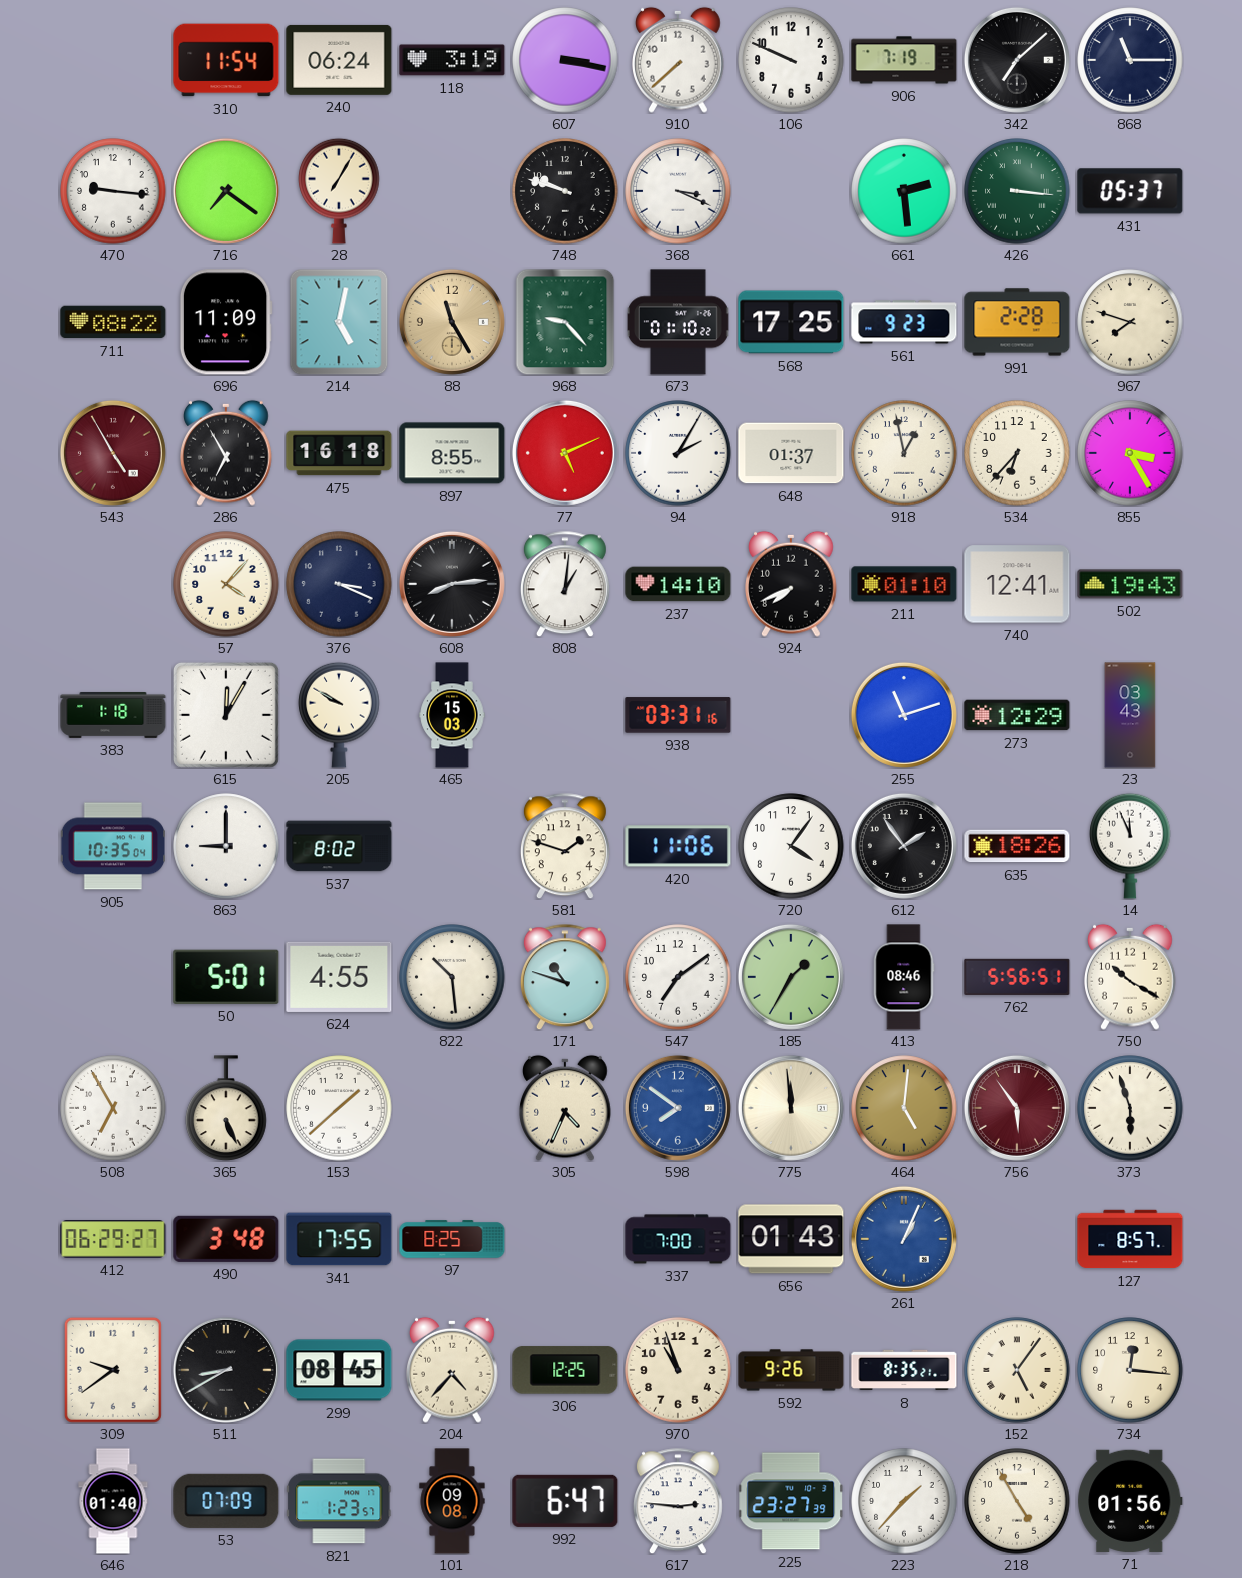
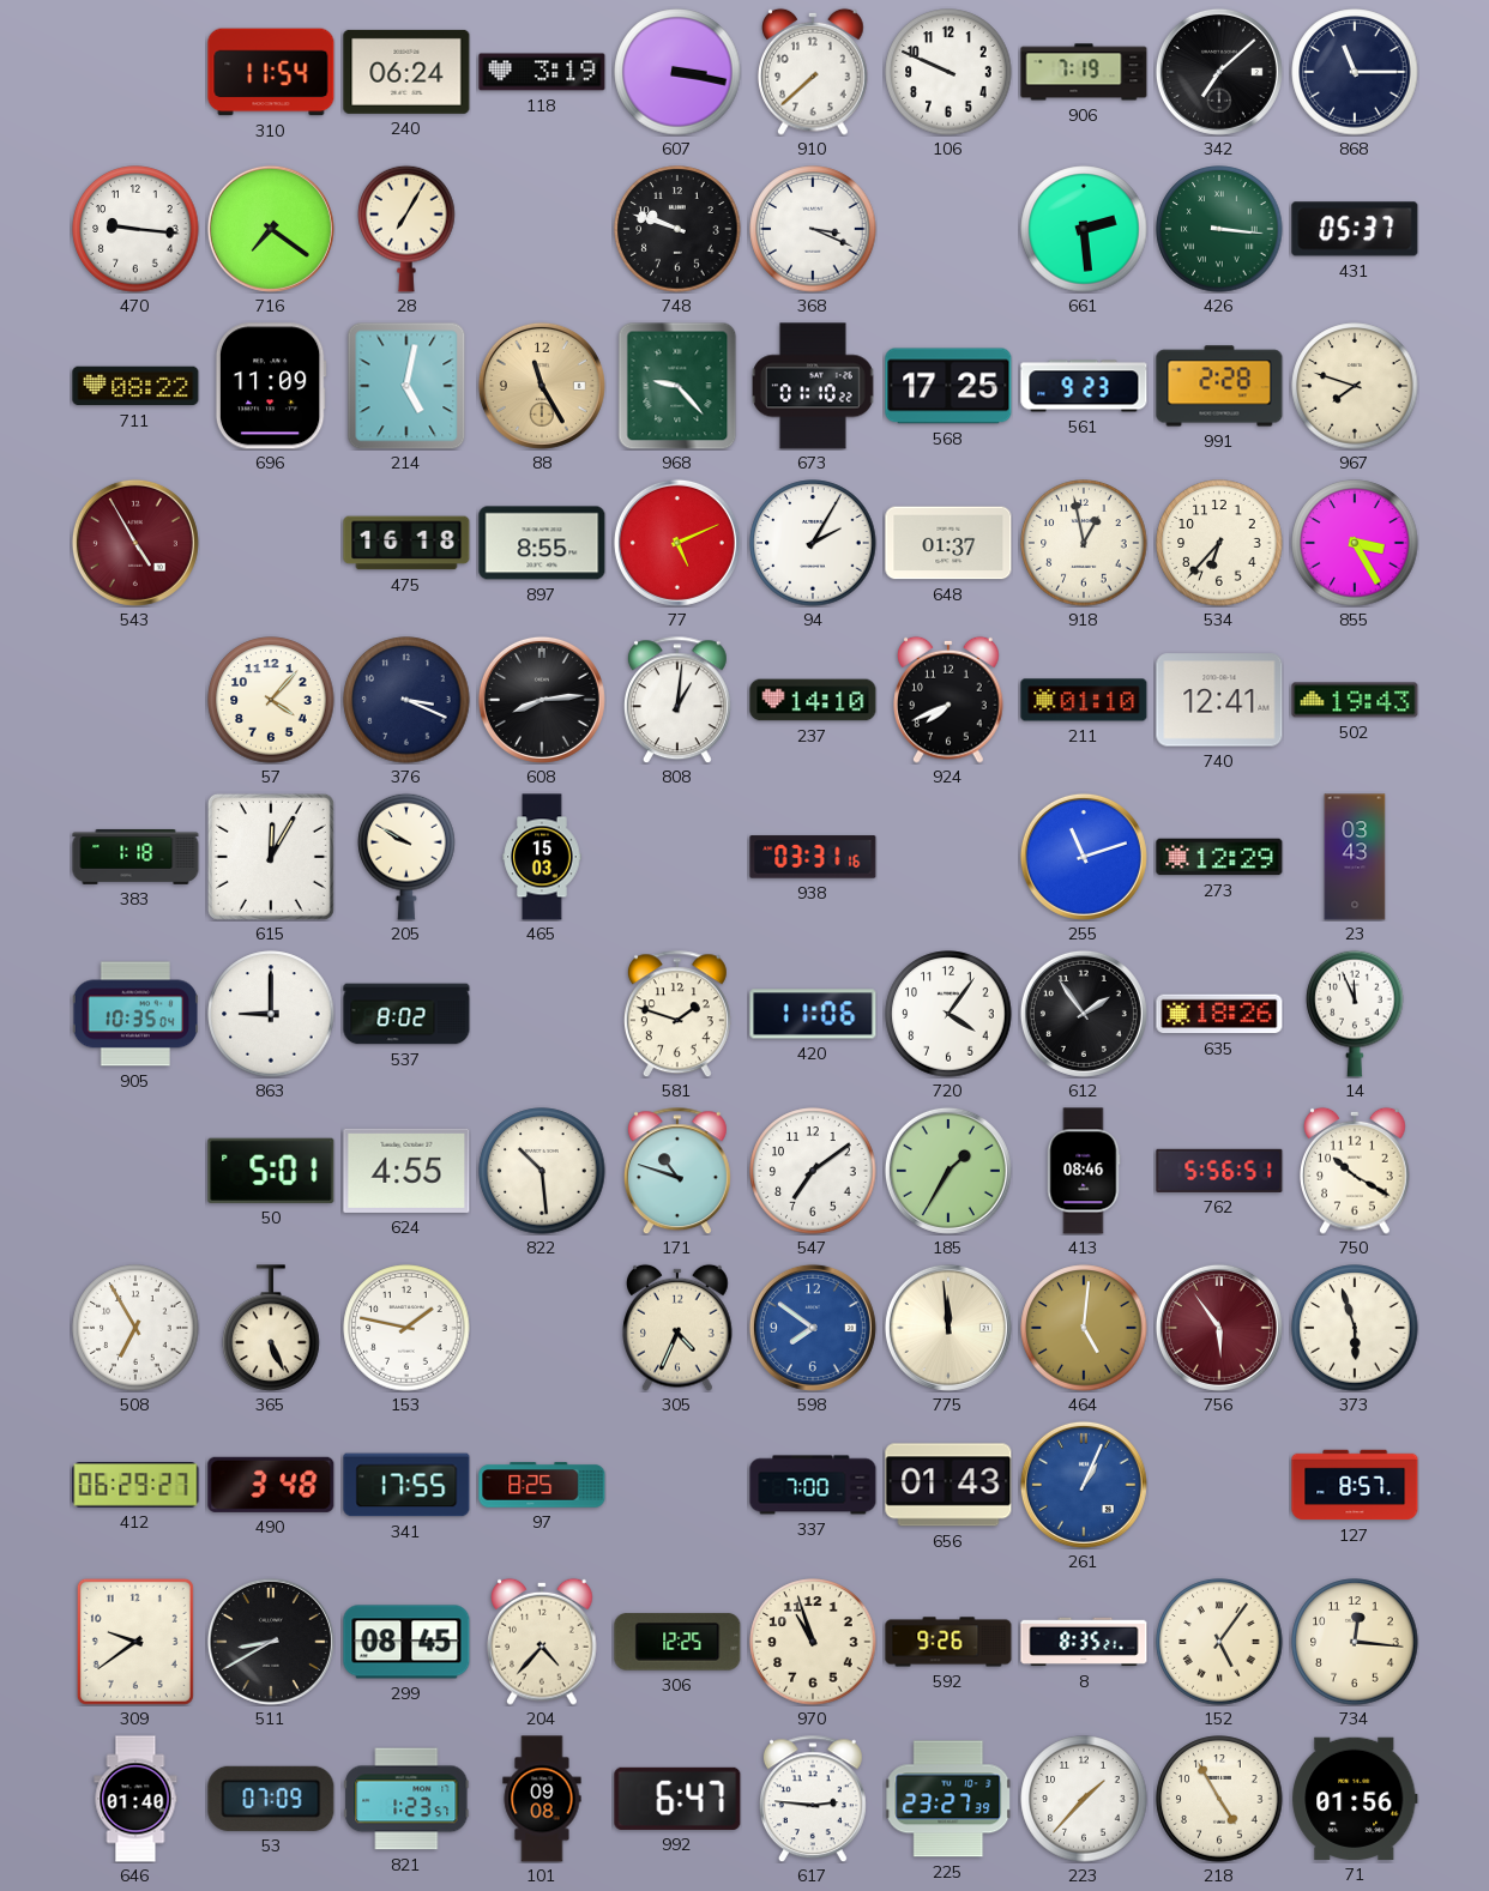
286: 6:55 -> none
153: 1:38 -> 1:47
